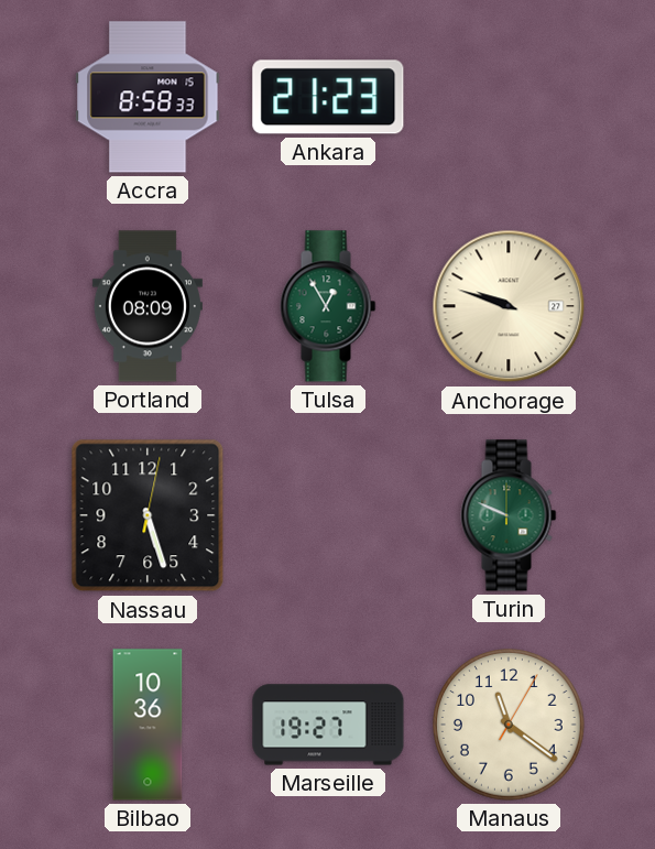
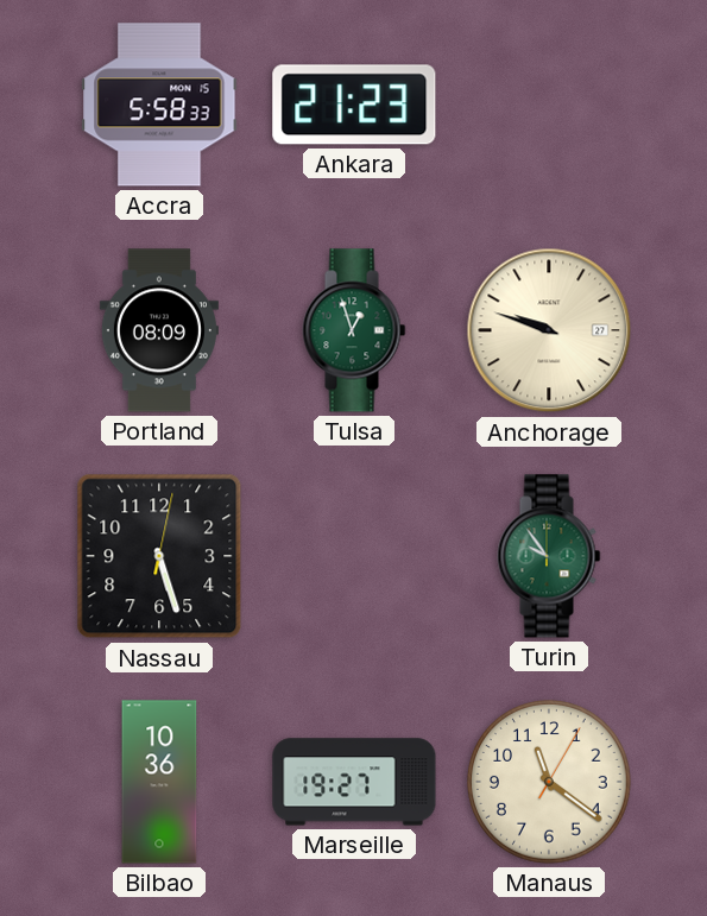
Accra: 8:58 -> 5:58
Tulsa: 12:55 -> 12:57
Turin: 9:49 -> 9:54
